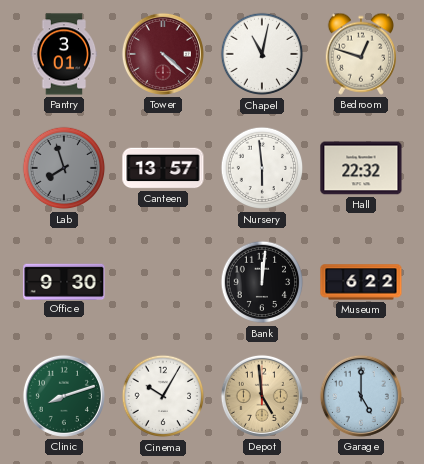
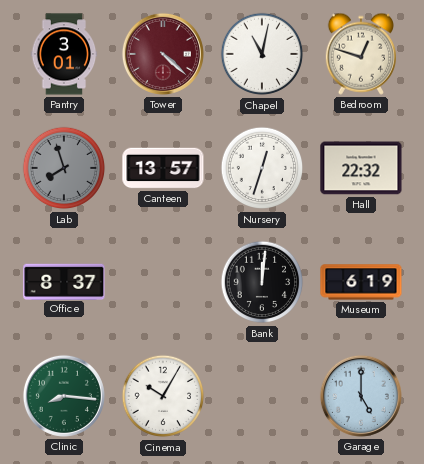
Nursery: 5:59 -> 12:33
Office: 9:30 -> 8:37
Museum: 6:22 -> 6:19
Clinic: 8:12 -> 8:16
Depot: 4:59 -> none
